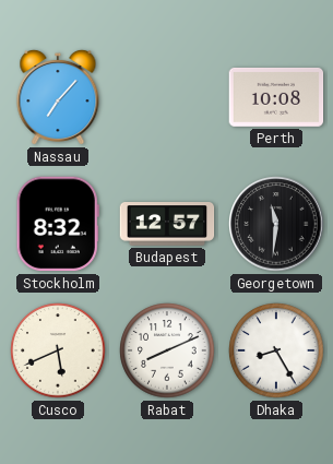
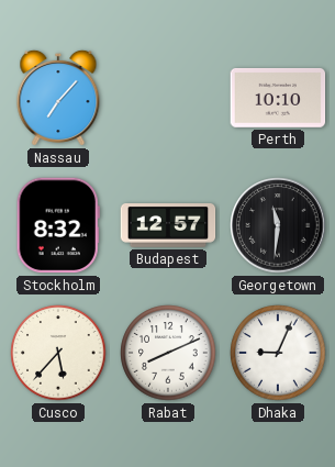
Perth: 10:08 -> 10:10
Cusco: 5:41 -> 5:37
Dhaka: 8:25 -> 9:04
